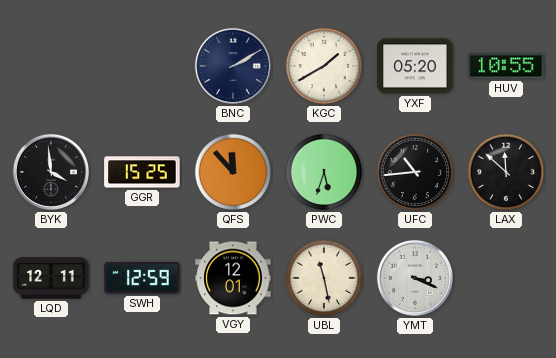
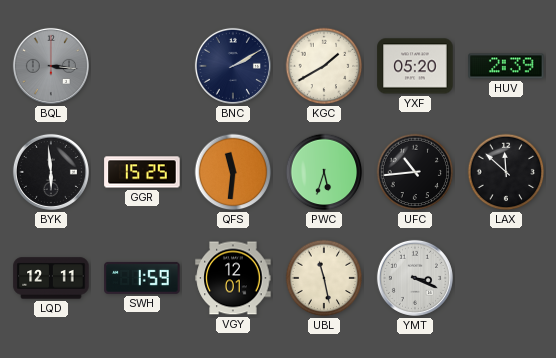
BQL: none -> 3:16
HUV: 10:55 -> 2:39
BYK: 3:59 -> 5:59
QFS: 11:53 -> 11:31
SWH: 12:59 -> 1:59
